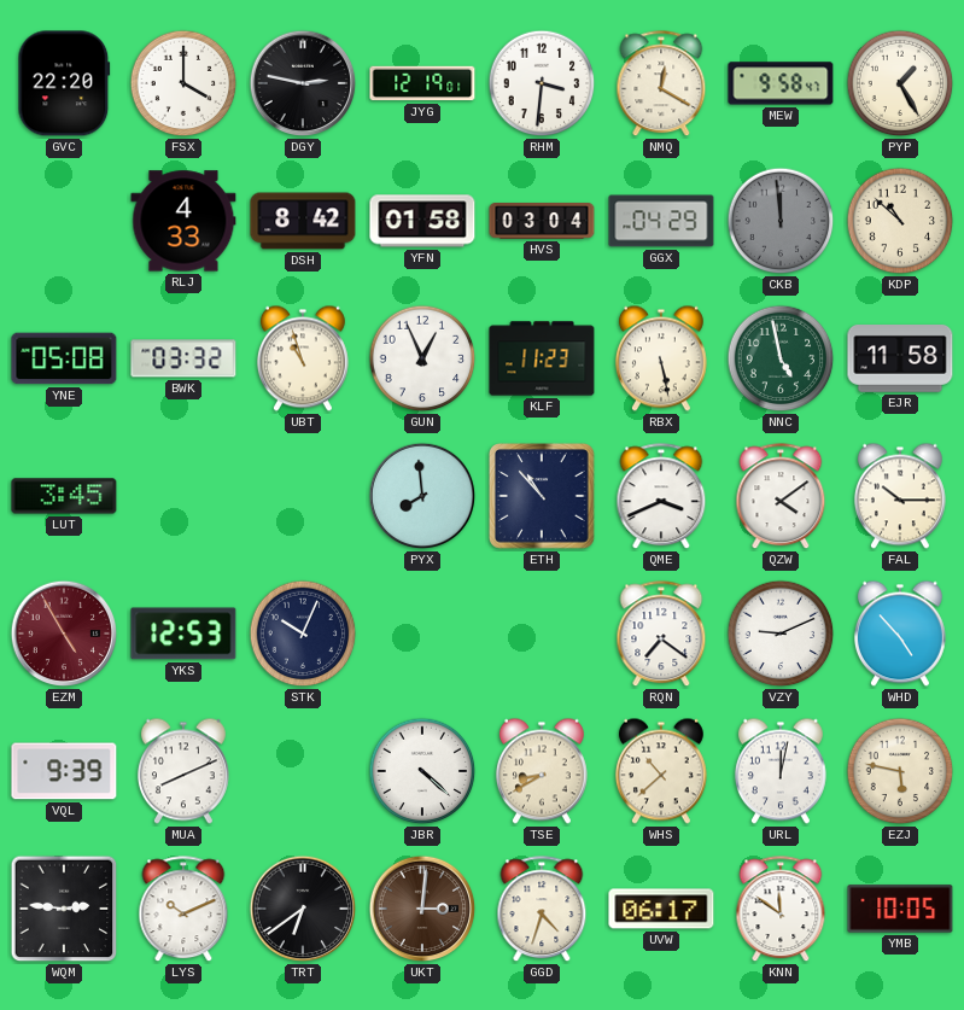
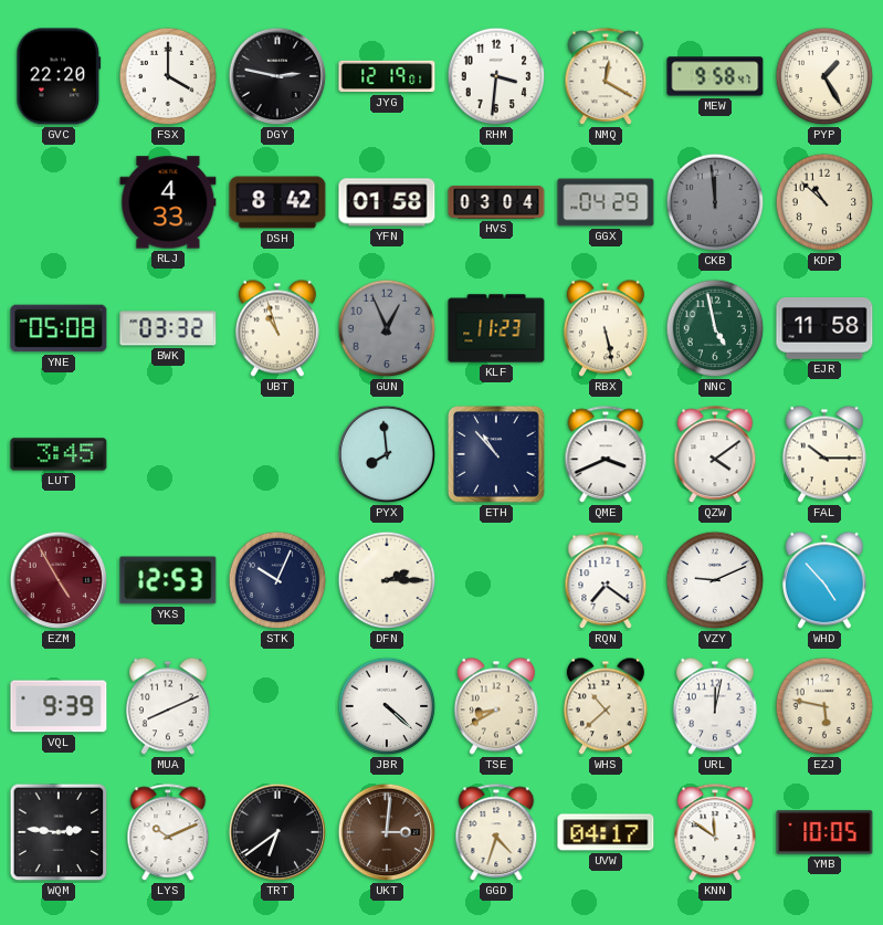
GUN dial: white -> grey
DFN: none -> 2:15
UVW: 06:17 -> 04:17
